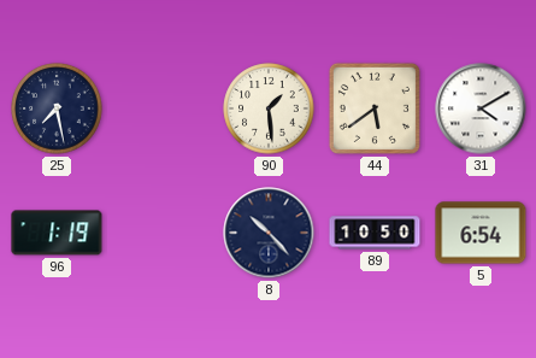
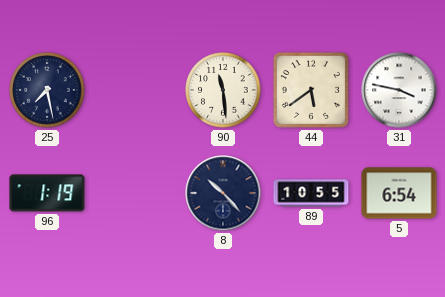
90: 1:29 -> 11:29
31: 4:10 -> 3:47
89: 10:50 -> 10:55
